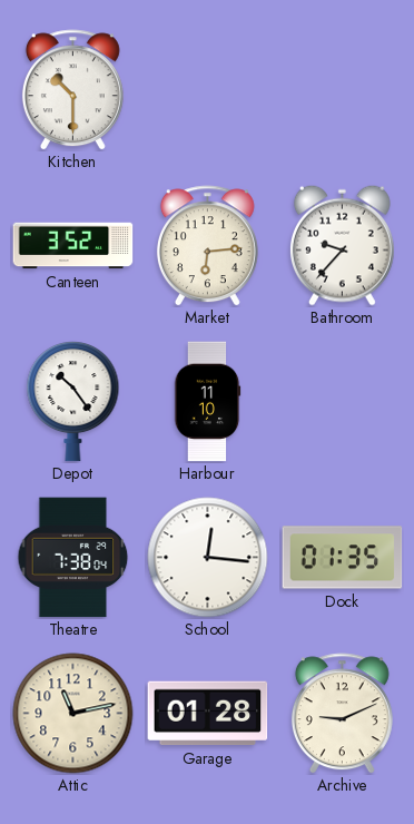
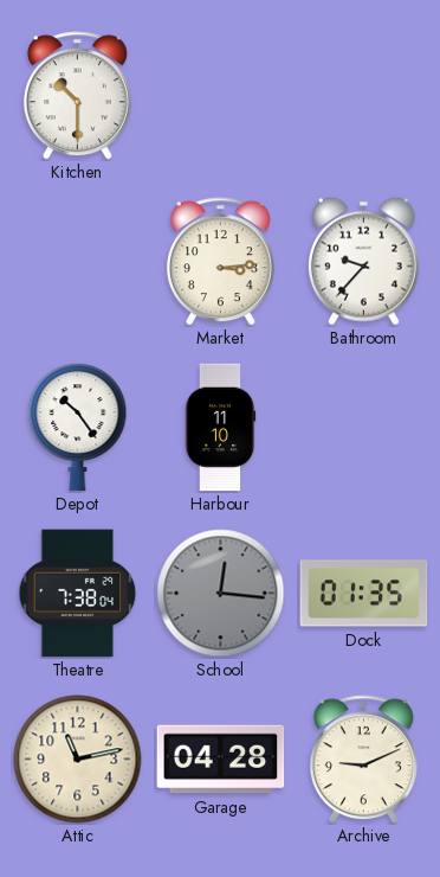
Canteen: 3:52 -> none
Market: 6:14 -> 3:14
School dial: white -> grey
Garage: 01:28 -> 04:28
